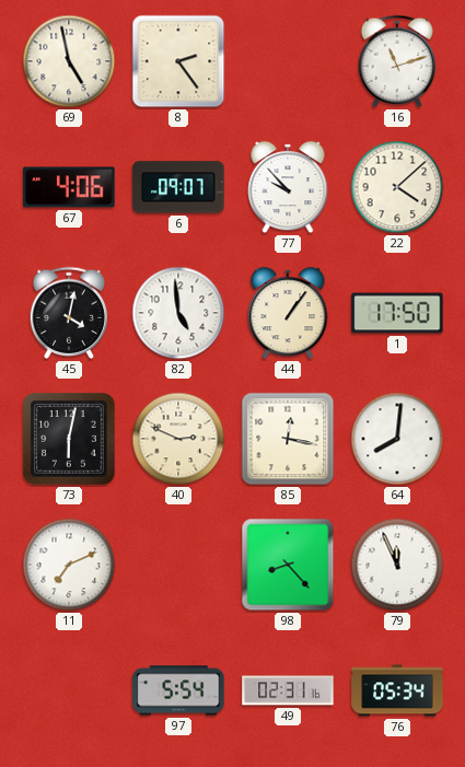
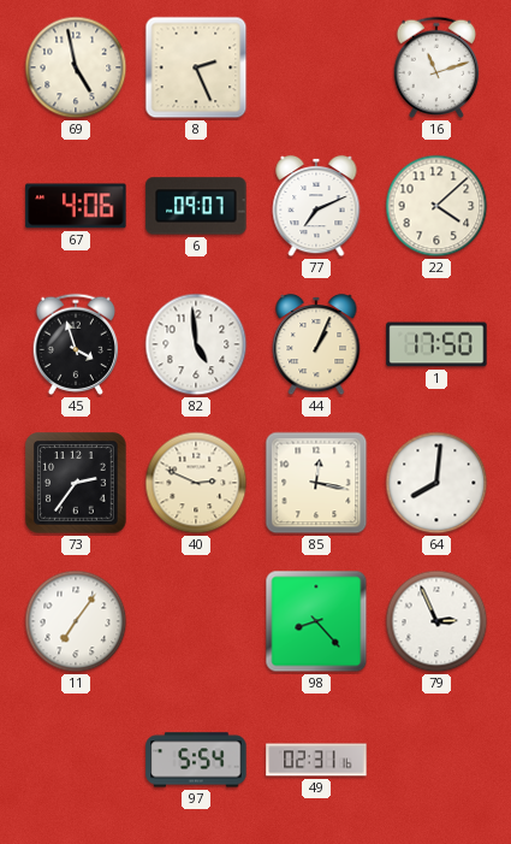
8: 2:24 -> 2:26
77: 9:53 -> 7:11
45: 4:02 -> 3:57
44: 1:06 -> 1:04
73: 6:02 -> 2:36
11: 7:11 -> 7:06
79: 11:56 -> 2:56
76: 05:34 -> none
